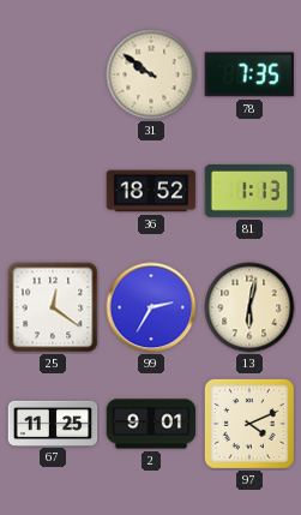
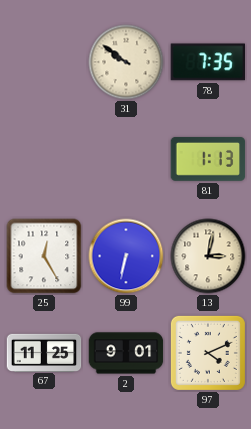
36: 18:52 -> none
25: 12:21 -> 12:25
99: 2:35 -> 6:32
13: 6:02 -> 3:02
